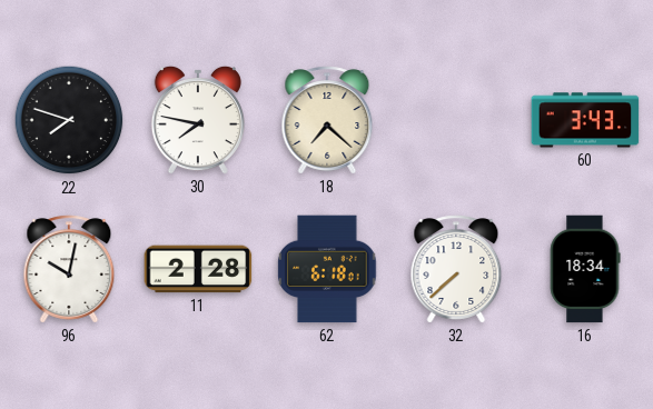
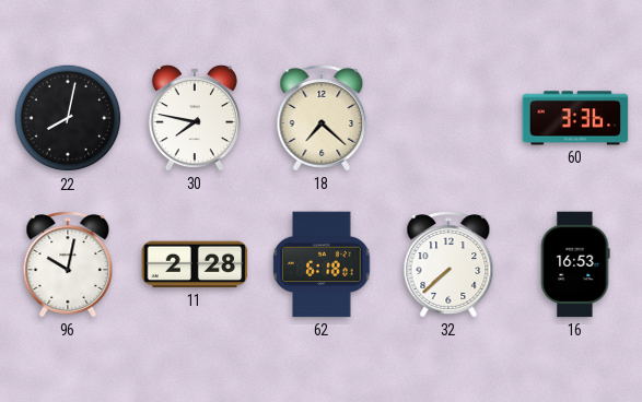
22: 7:48 -> 8:02
60: 3:43 -> 3:36
16: 18:34 -> 16:53
